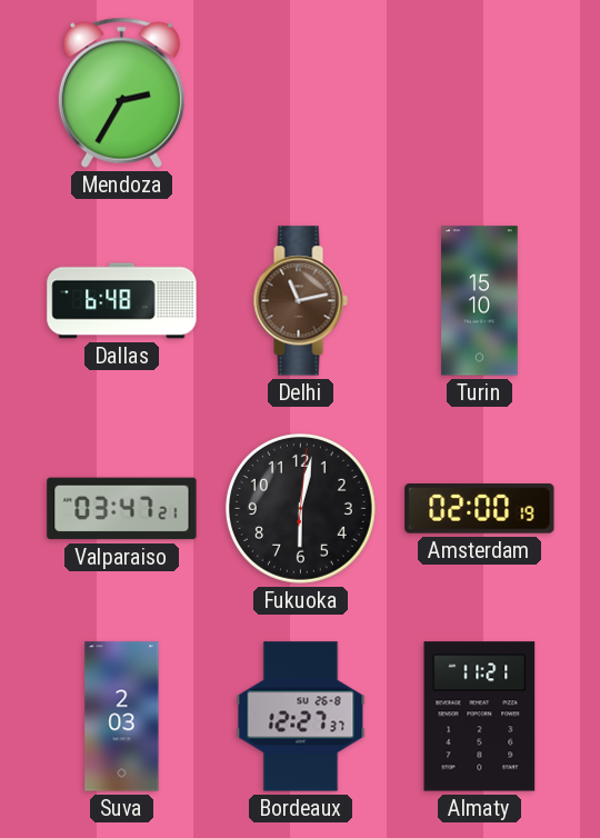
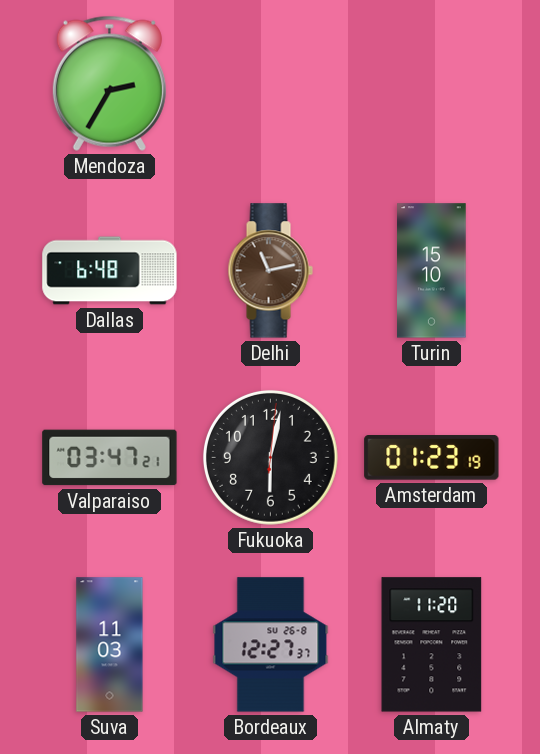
Amsterdam: 02:00 -> 01:23
Suva: 2:03 -> 11:03
Almaty: 11:21 -> 11:20
